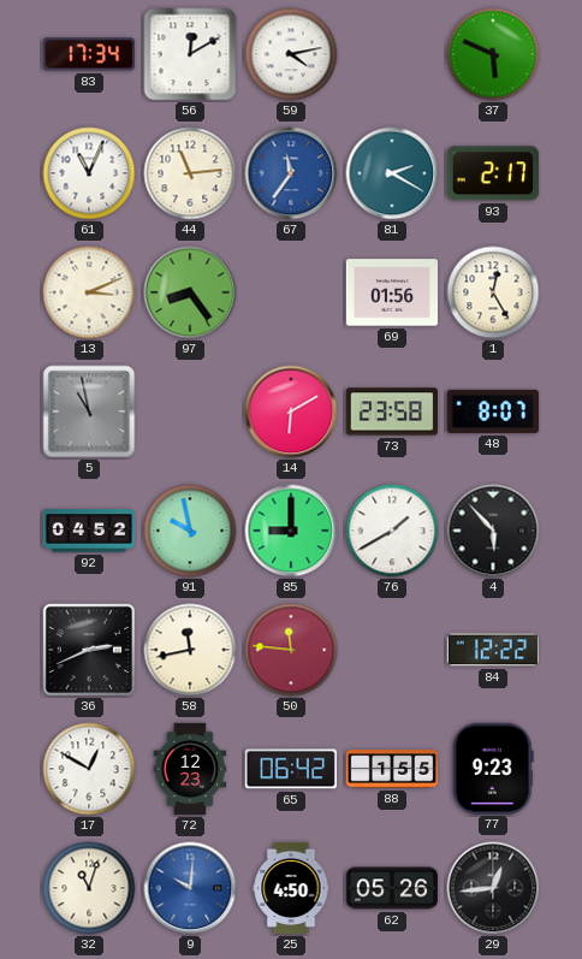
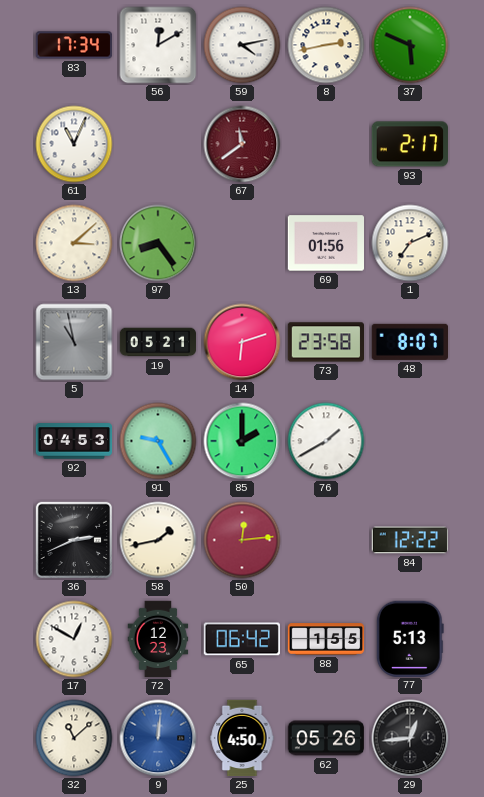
8: none -> 2:43
44: 11:14 -> none
67: 11:36 -> 11:39
67 dial: blue -> burgundy
81: 2:20 -> none
13: 3:11 -> 3:08
1: 12:25 -> 7:11
19: none -> 05:21
14: 6:10 -> 6:12
92: 04:52 -> 04:53
91: 9:58 -> 9:25
85: 9:00 -> 2:00
4: 5:53 -> none
58: 11:43 -> 1:43
50: 11:46 -> 12:14
77: 9:23 -> 5:13
32: 11:03 -> 11:08
9: 10:01 -> 12:01
